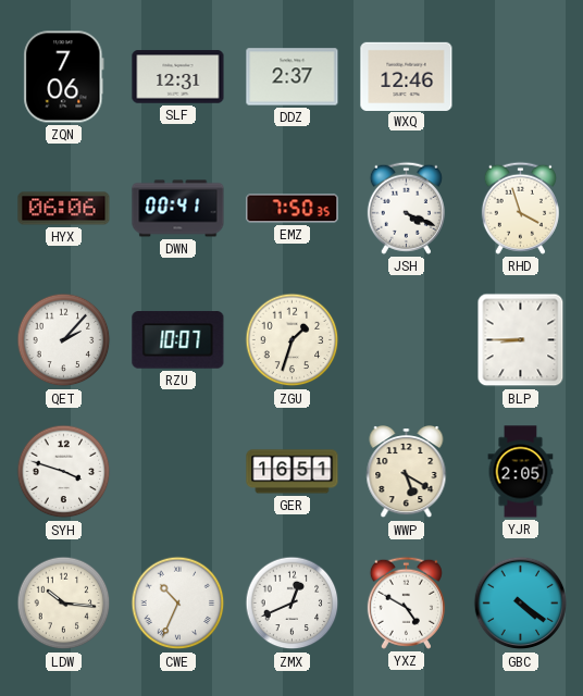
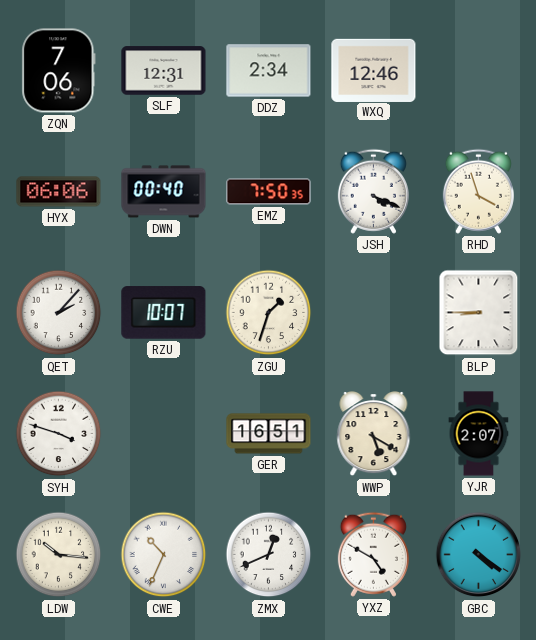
DDZ: 2:37 -> 2:34
DWN: 00:41 -> 00:40
YJR: 2:05 -> 2:07
